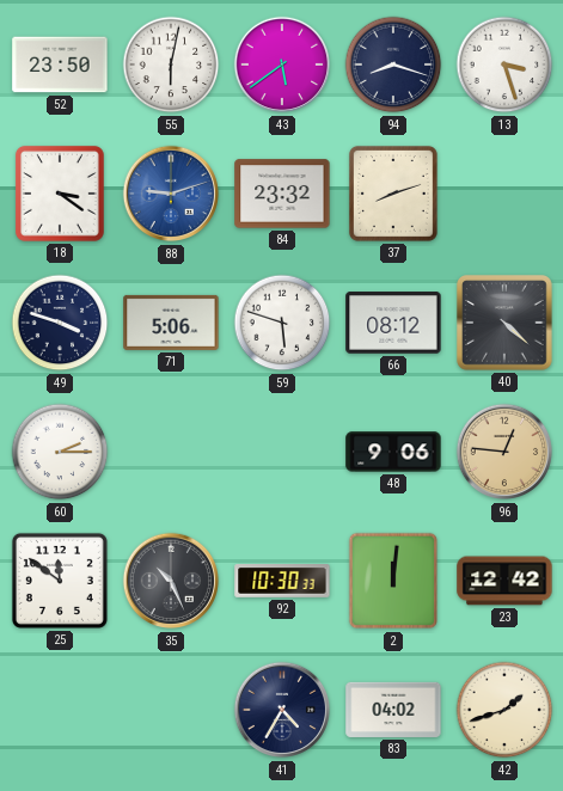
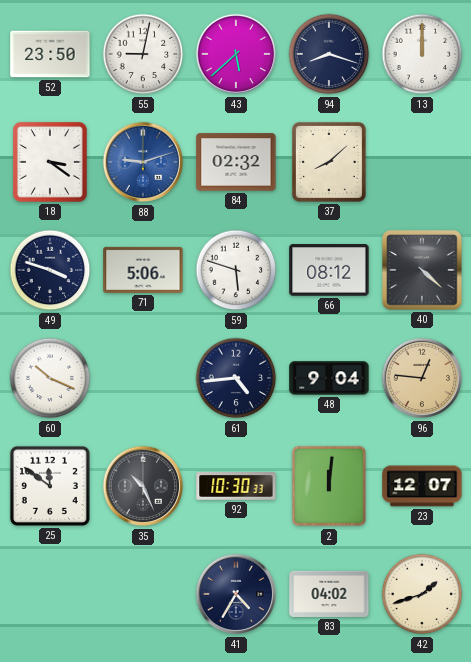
55: 6:02 -> 9:02
43: 5:39 -> 5:38
13: 3:27 -> 12:00
84: 23:32 -> 02:32
37: 8:12 -> 8:08
60: 2:15 -> 10:19
61: none -> 4:44
48: 9:06 -> 9:04
23: 12:42 -> 12:07
